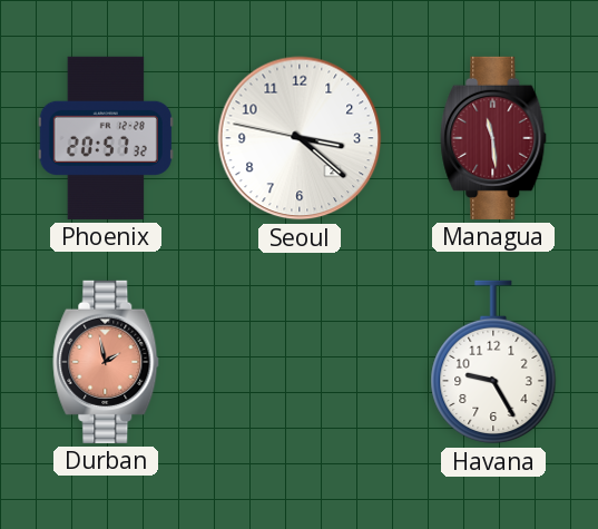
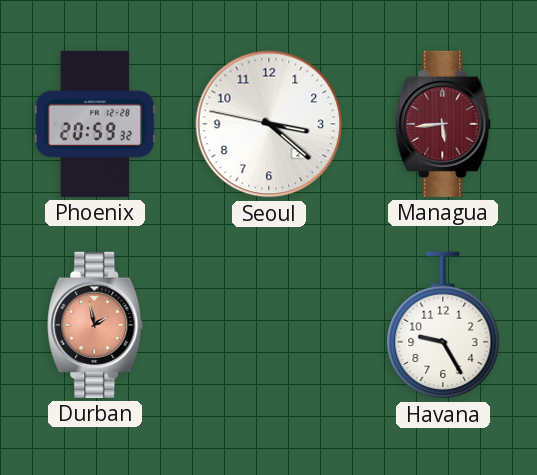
Phoenix: 20:57 -> 20:59
Managua: 11:29 -> 5:44
